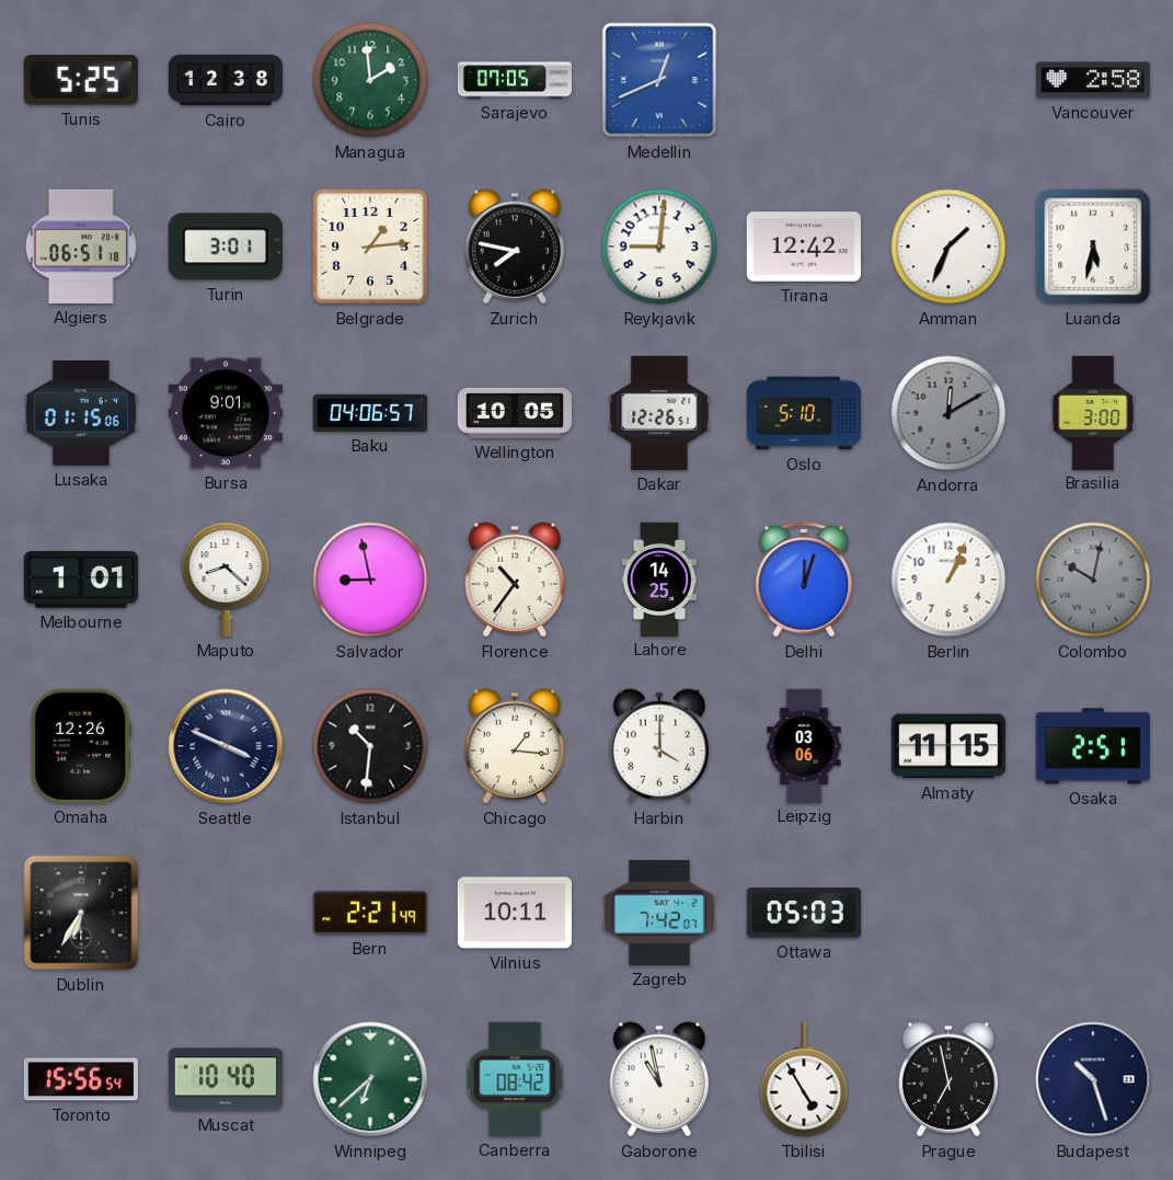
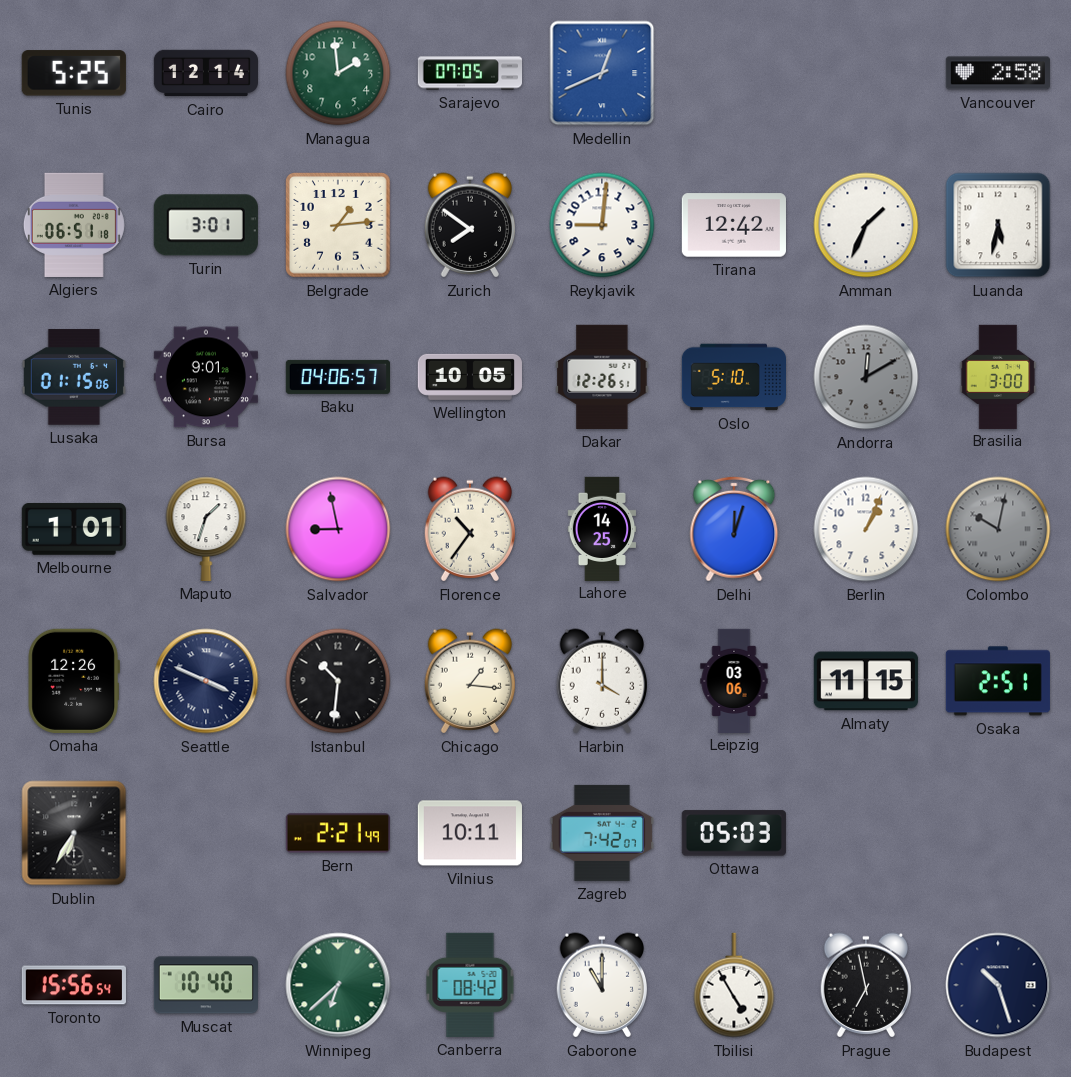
Cairo: 12:38 -> 12:14
Zurich: 7:47 -> 7:51
Maputo: 8:22 -> 1:33
Gaborone: 10:58 -> 11:00
